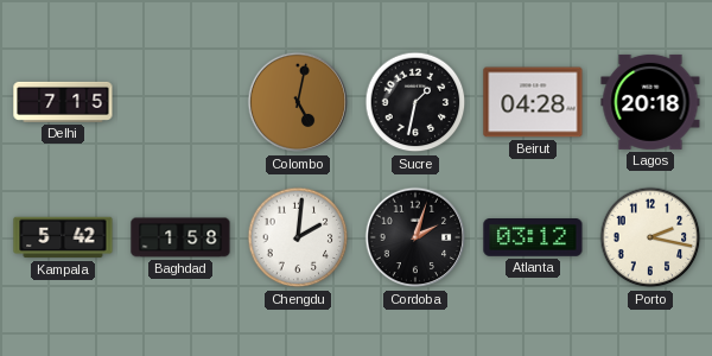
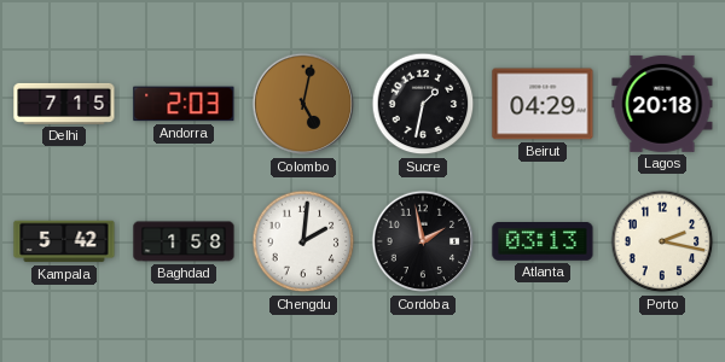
Andorra: none -> 2:03
Beirut: 04:28 -> 04:29
Cordoba: 2:03 -> 1:58
Atlanta: 03:12 -> 03:13
